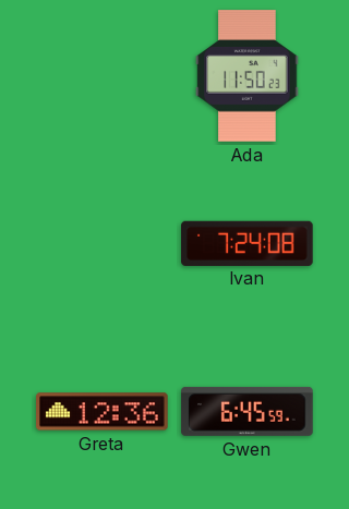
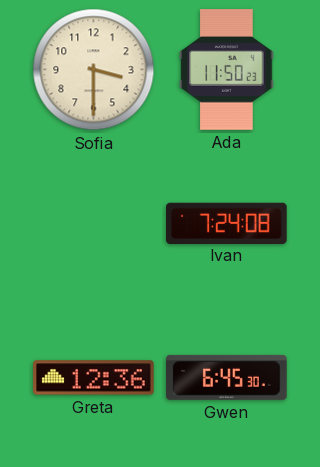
Sofia: none -> 3:30
Gwen: 6:45:59 -> 6:45:30
